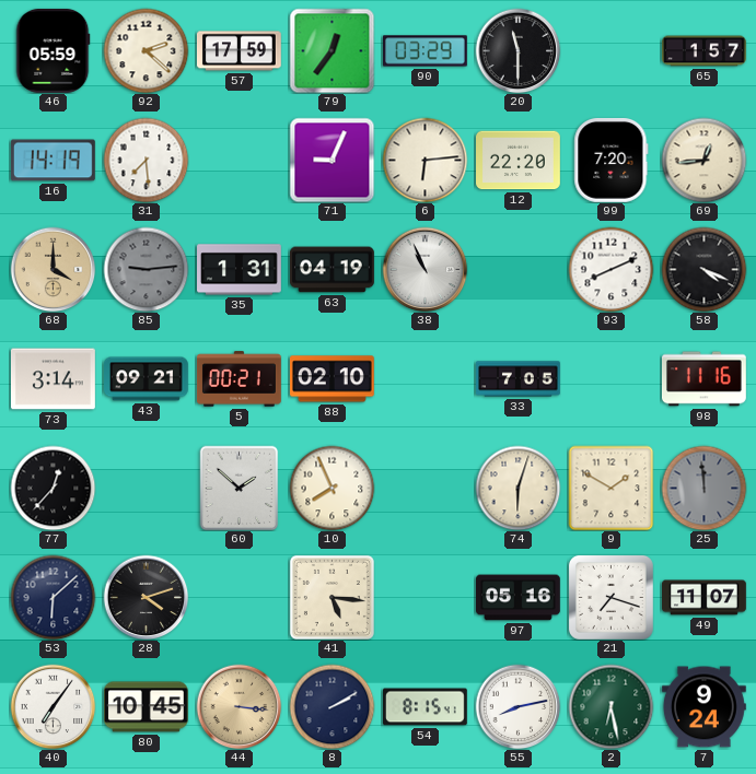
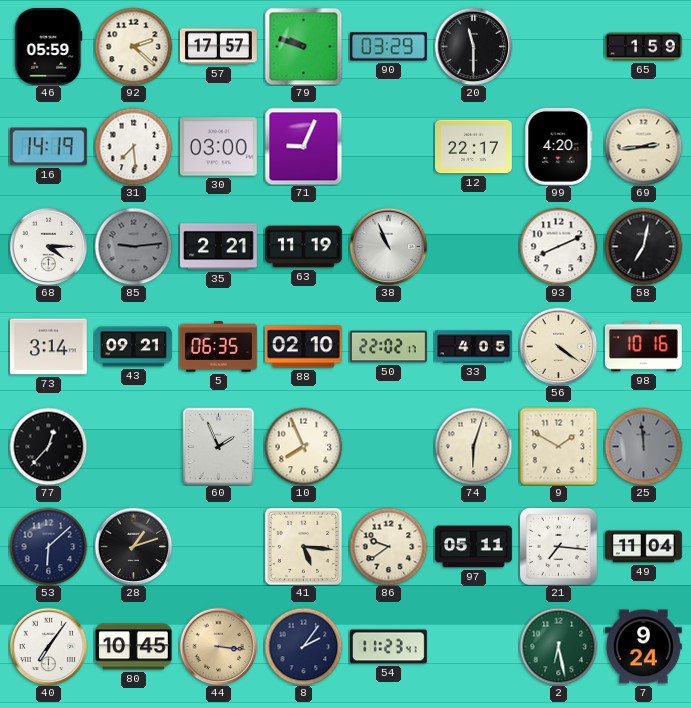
57: 17:59 -> 17:57
79: 12:36 -> 9:48
65: 1:57 -> 1:59
30: none -> 03:00
6: 6:14 -> none
12: 22:20 -> 22:17
99: 7:20 -> 4:20
69: 12:44 -> 2:44
68: 4:00 -> 4:15
68 dial: champagne -> white
35: 1:31 -> 2:21
63: 04:19 -> 11:19
58: 4:19 -> 7:02
5: 00:21 -> 06:35
50: none -> 22:02
33: 7:05 -> 4:05
56: none -> 4:21
98: 11:16 -> 10:16
60: 1:52 -> 1:56
28: 4:12 -> 1:12
86: none -> 9:39
97: 05:16 -> 05:11
21: 7:18 -> 7:16
49: 11:07 -> 11:04
8: 2:10 -> 2:06
54: 8:15 -> 11:23
55: 8:13 -> none
